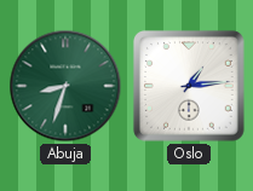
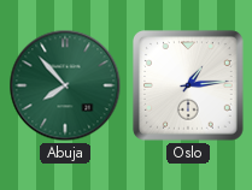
Abuja: 8:33 -> 7:53
